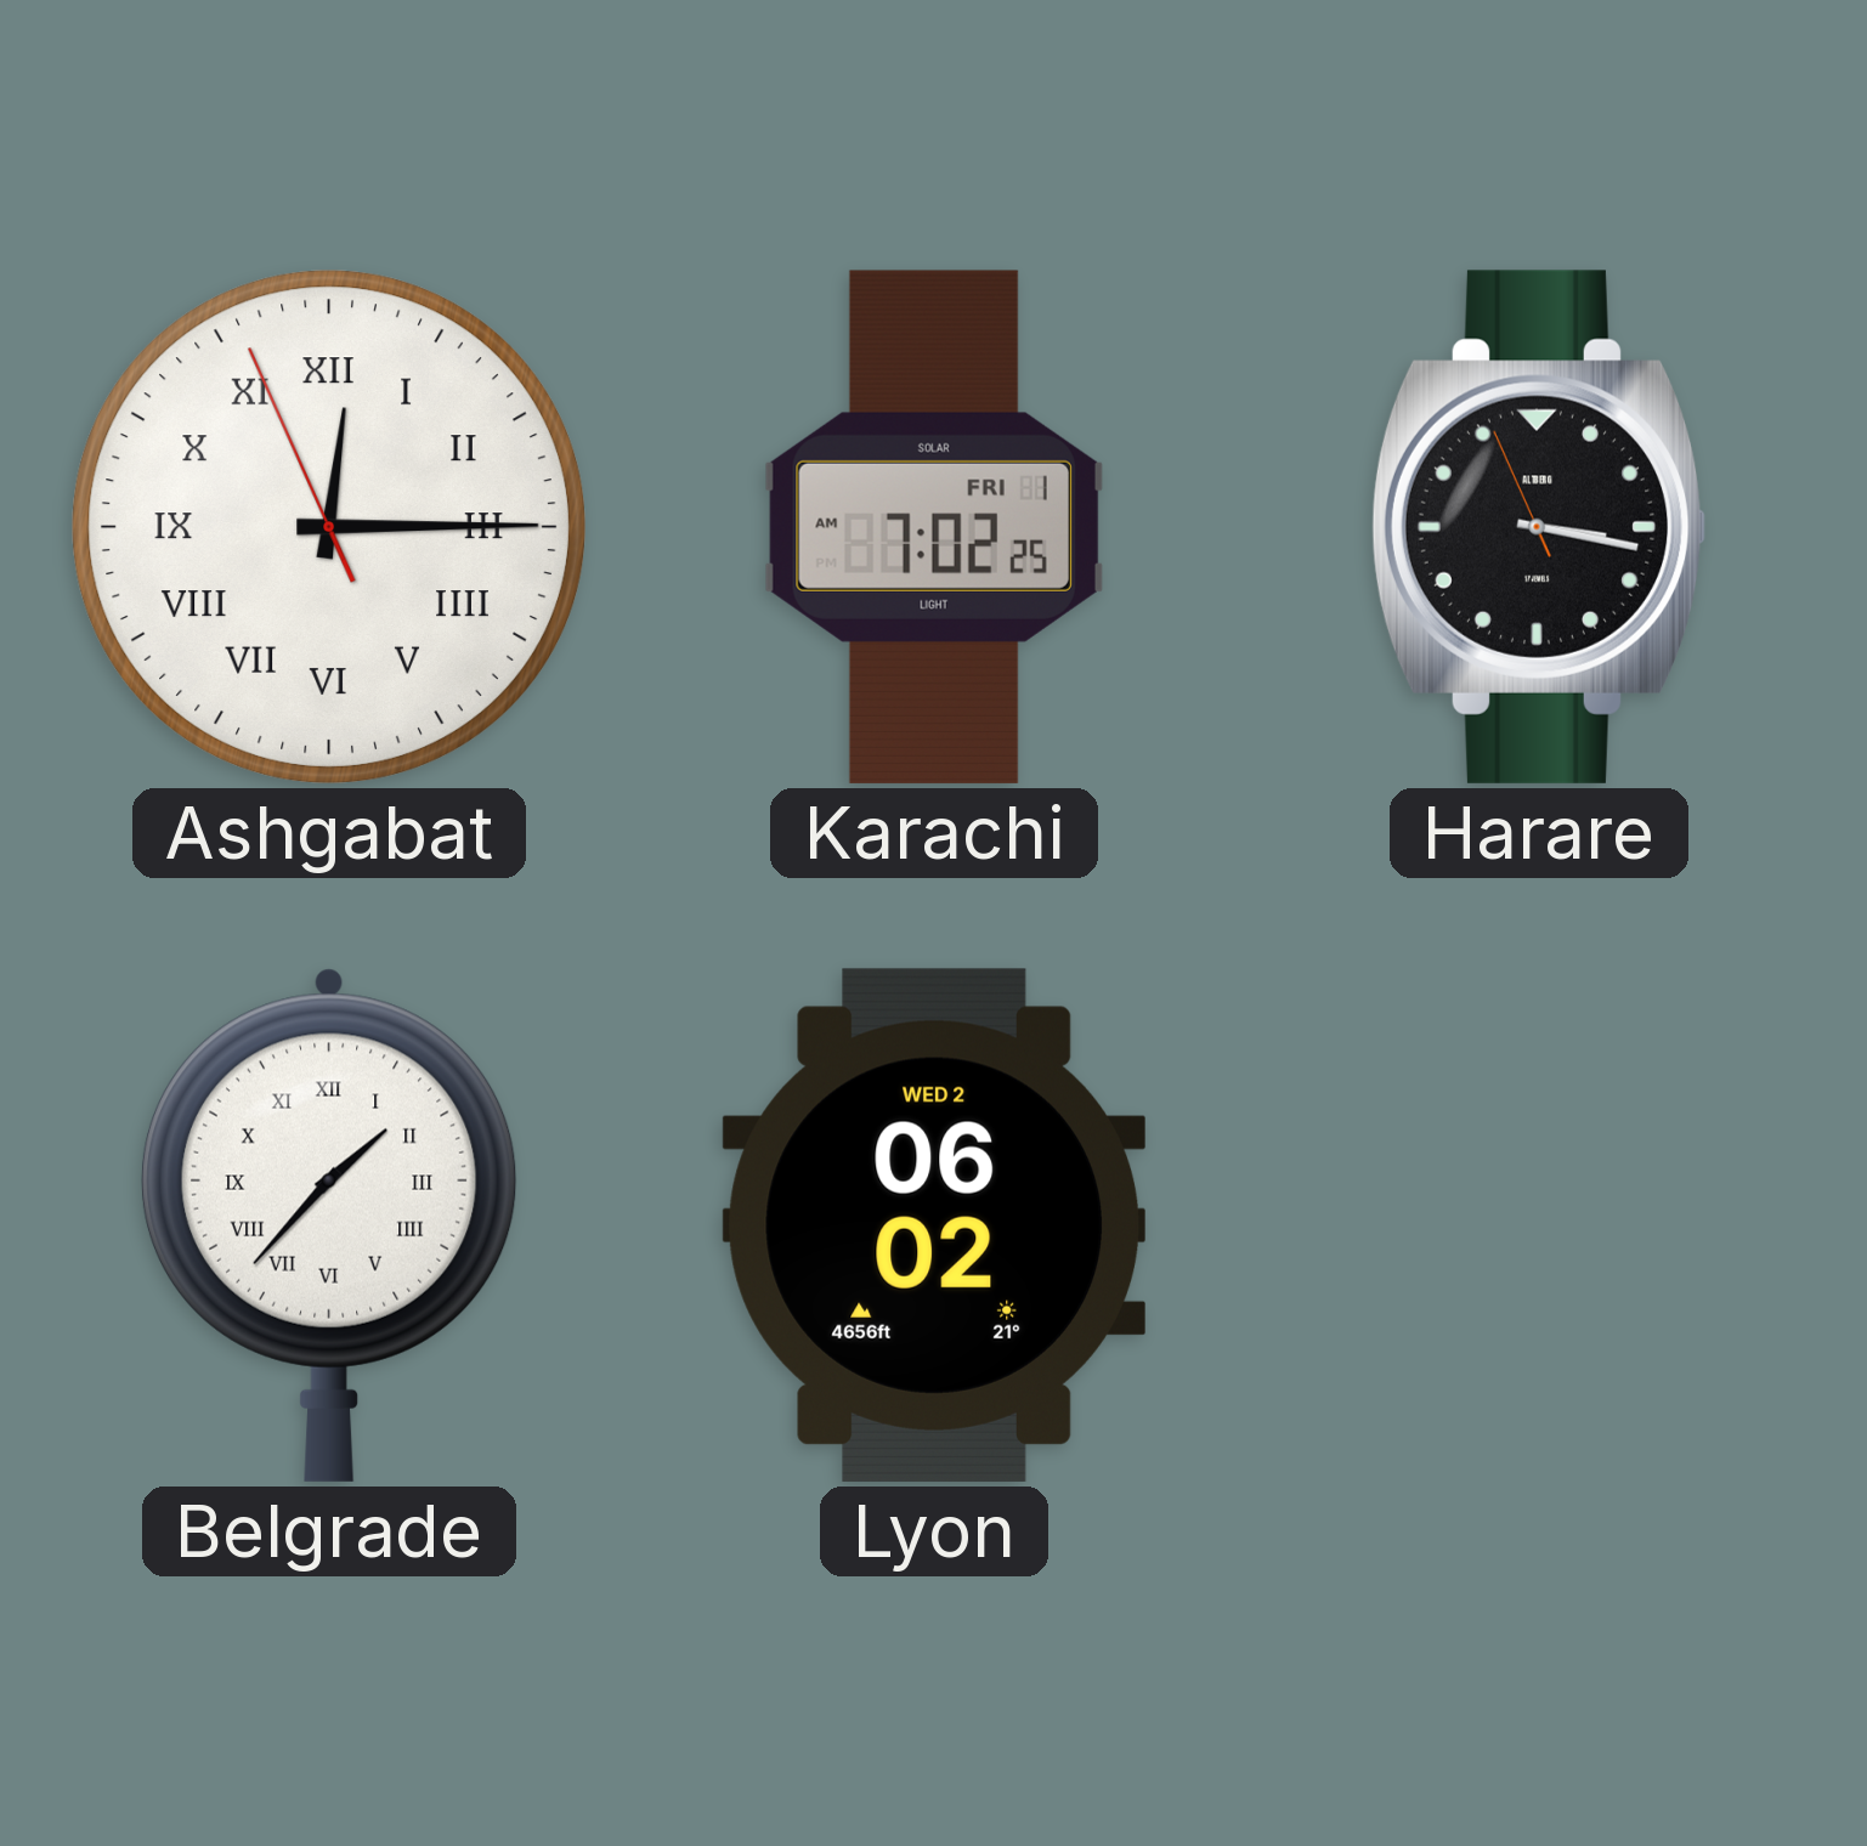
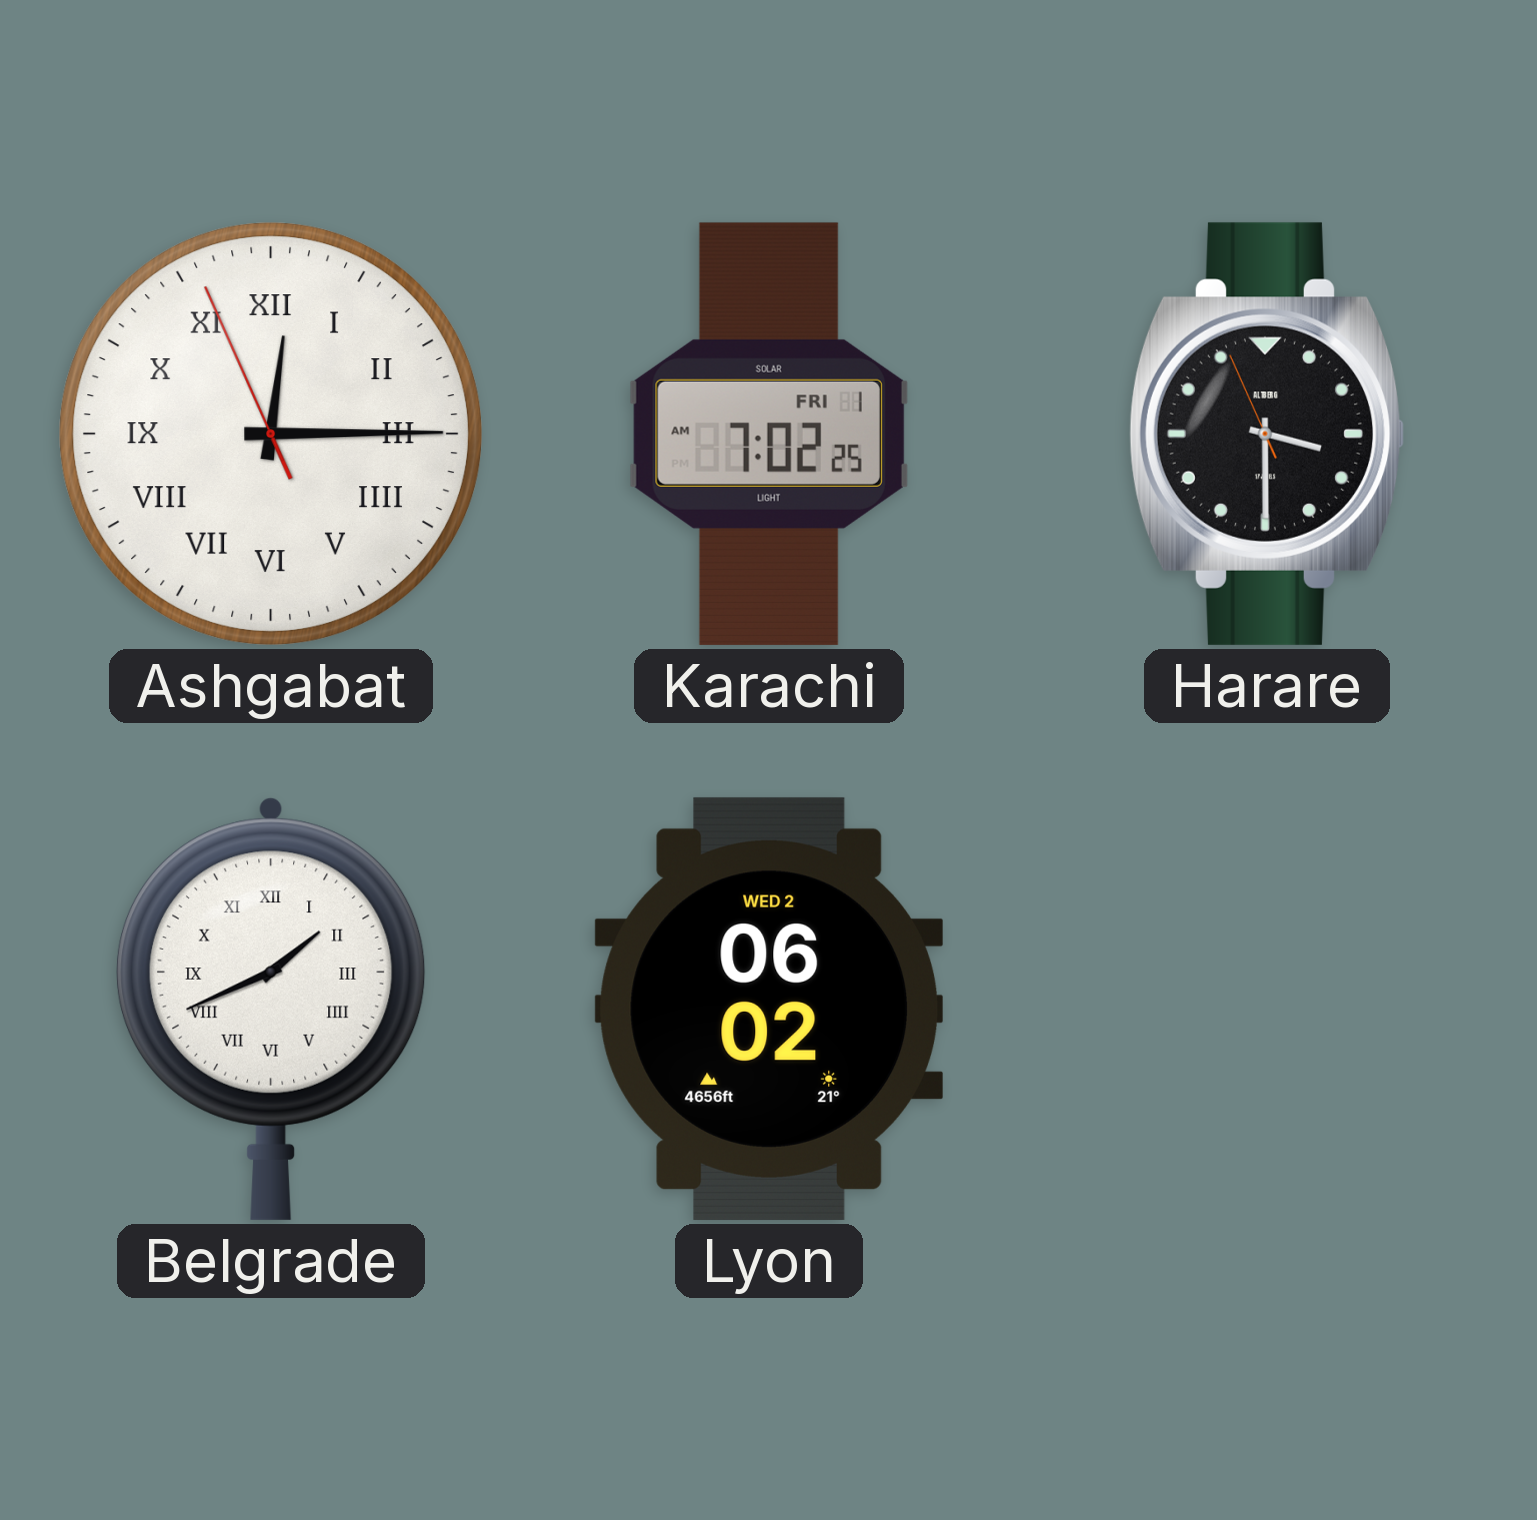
Harare: 3:16 -> 3:29
Belgrade: 1:37 -> 1:41
